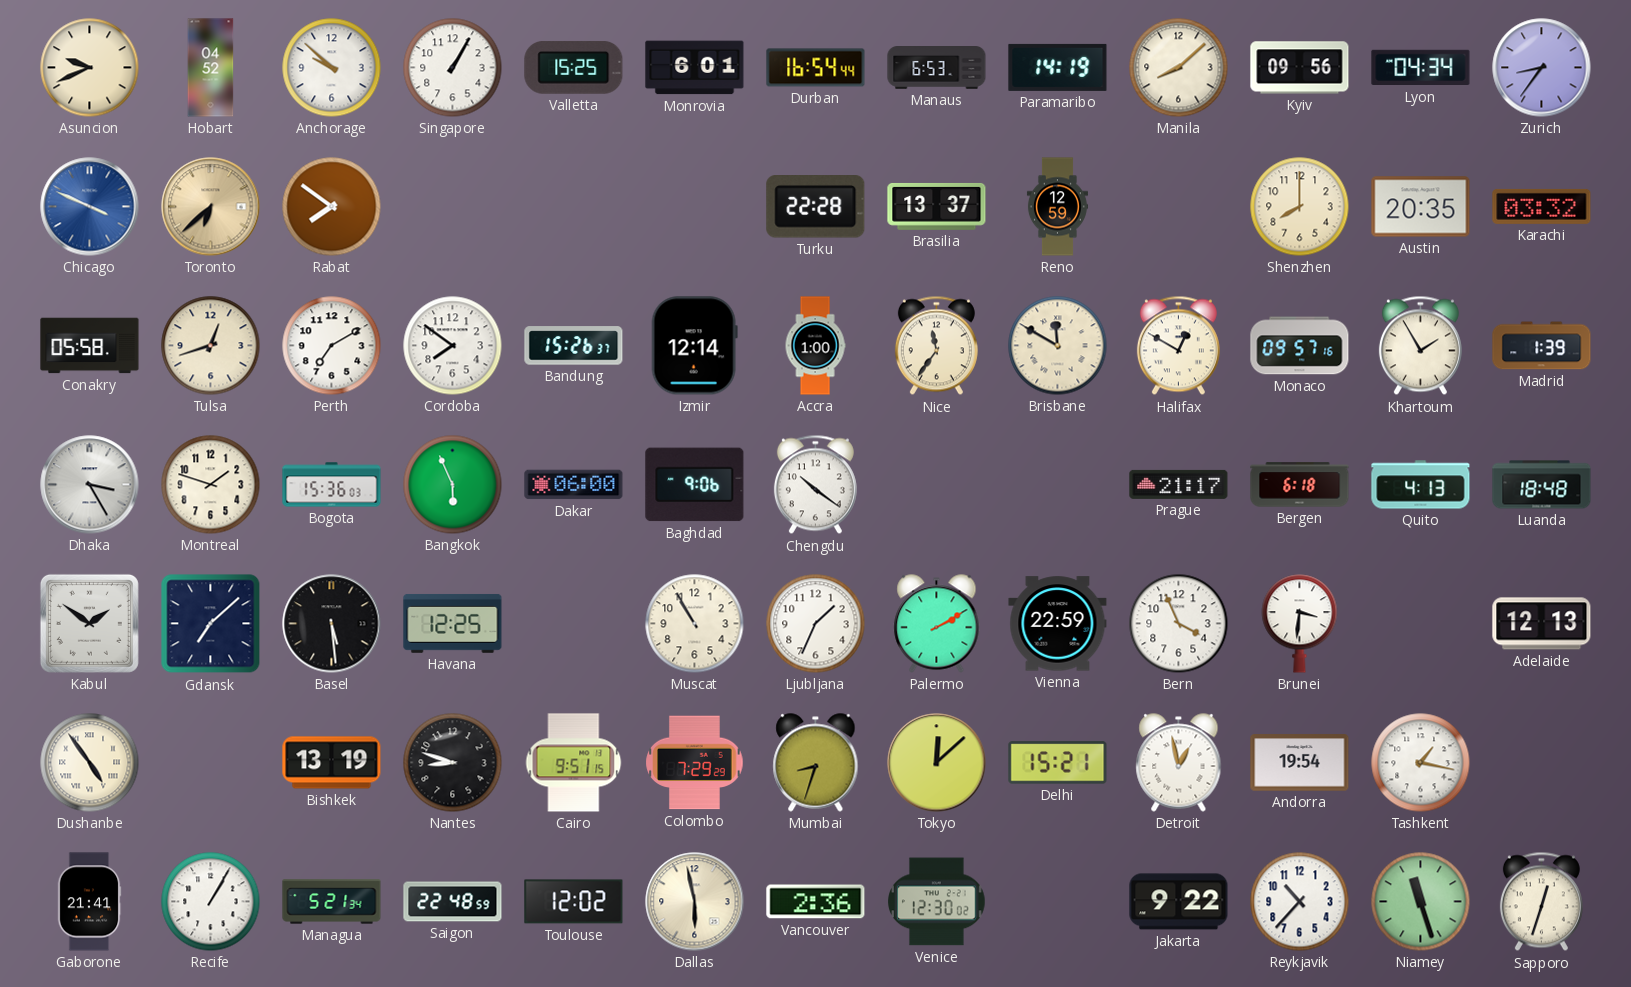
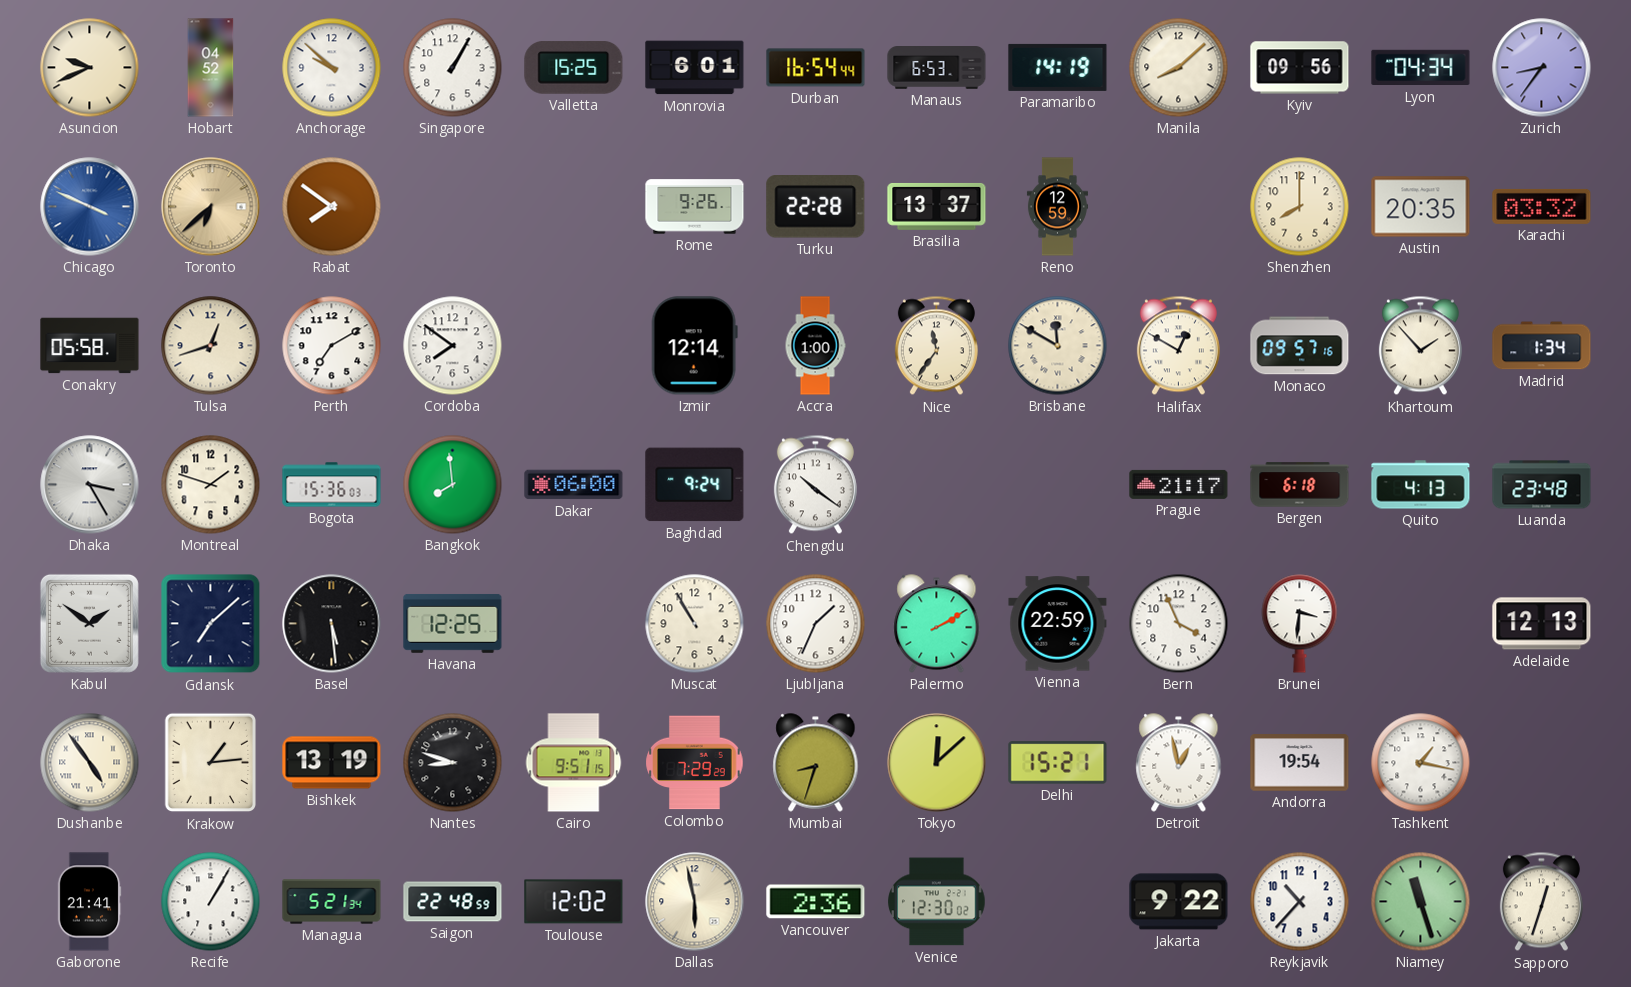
Rome: none -> 9:26
Bandung: 15:26 -> none
Khartoum: 1:55 -> 1:53
Madrid: 1:39 -> 1:34
Bangkok: 5:56 -> 7:59
Baghdad: 9:06 -> 9:24
Luanda: 18:48 -> 23:48
Krakow: none -> 1:14
